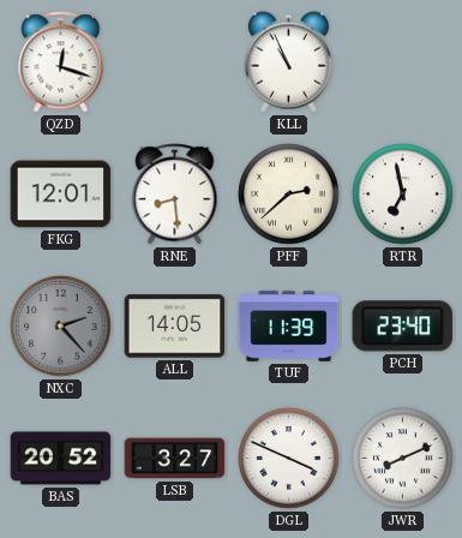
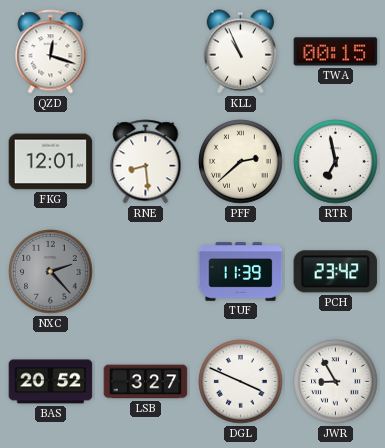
TWA: none -> 00:15
ALL: 14:05 -> none
PCH: 23:40 -> 23:42
JWR: 8:11 -> 8:55
